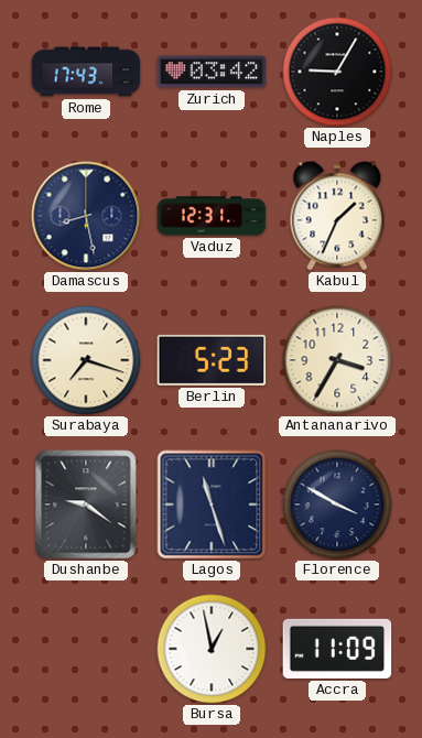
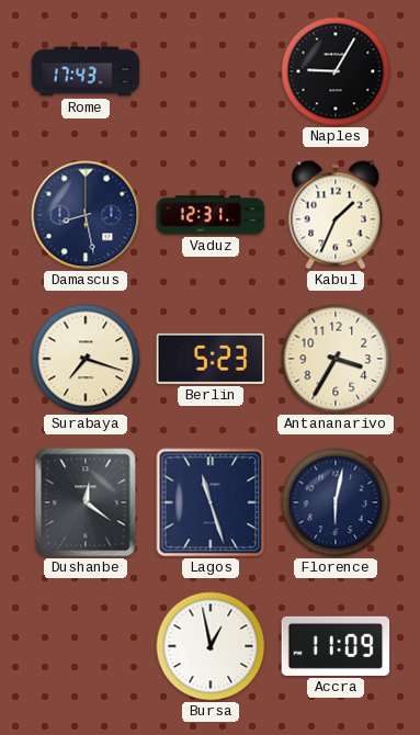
Zurich: 03:42 -> none
Dushanbe: 9:21 -> 12:21
Florence: 3:50 -> 6:02
